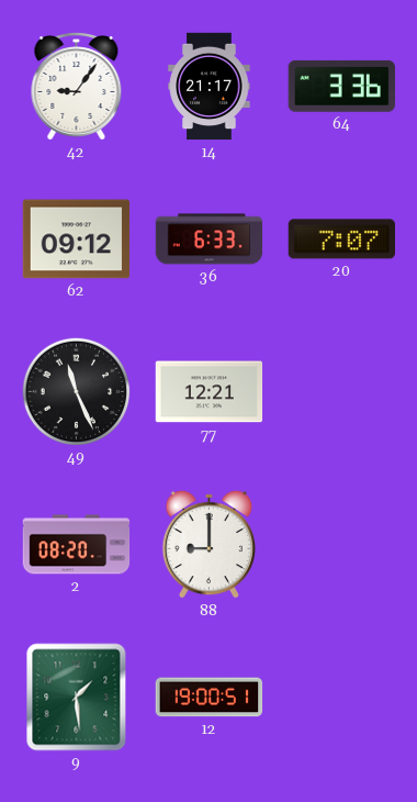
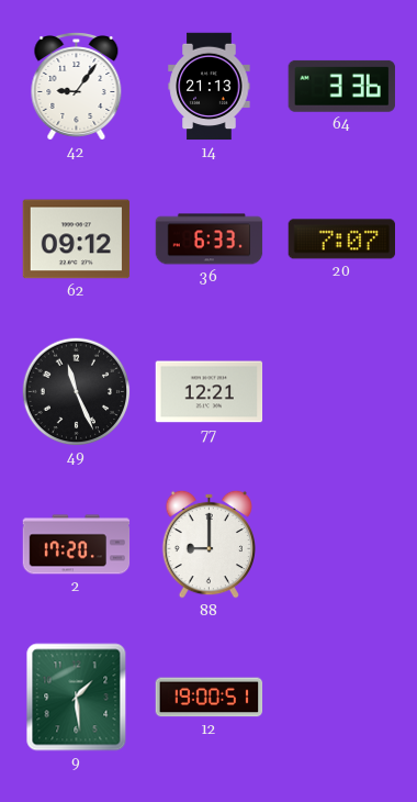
14: 21:17 -> 21:13
2: 08:20 -> 17:20
